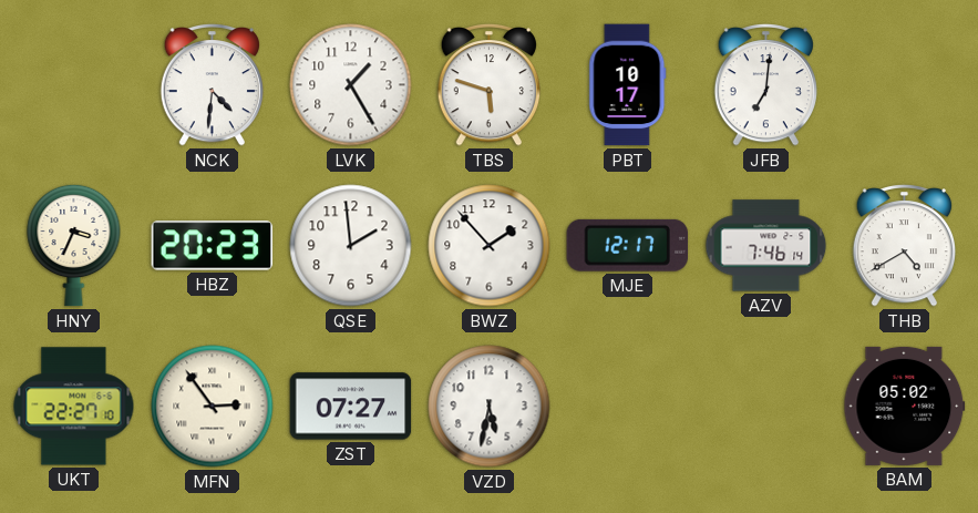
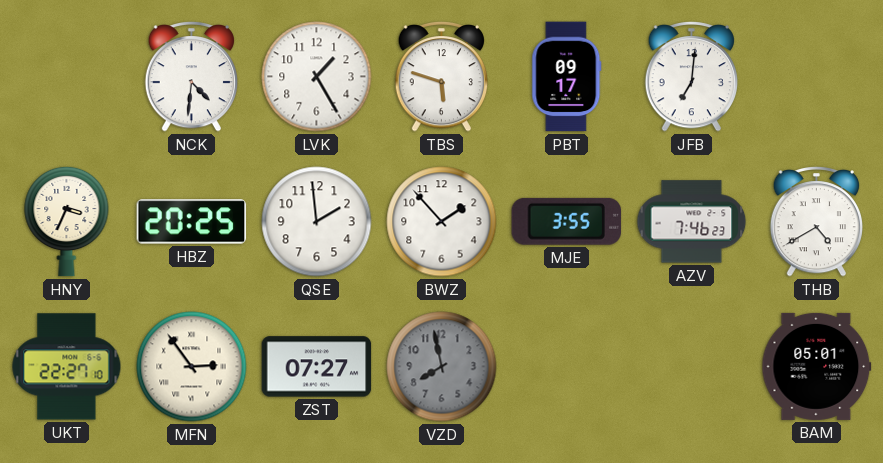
PBT: 10:17 -> 09:17
HBZ: 20:23 -> 20:25
MJE: 12:17 -> 3:55
AZV: 7:46:14 -> 7:46:23
VZD: 5:32 -> 7:58
VZD dial: white -> grey
BAM: 05:02 -> 05:01
